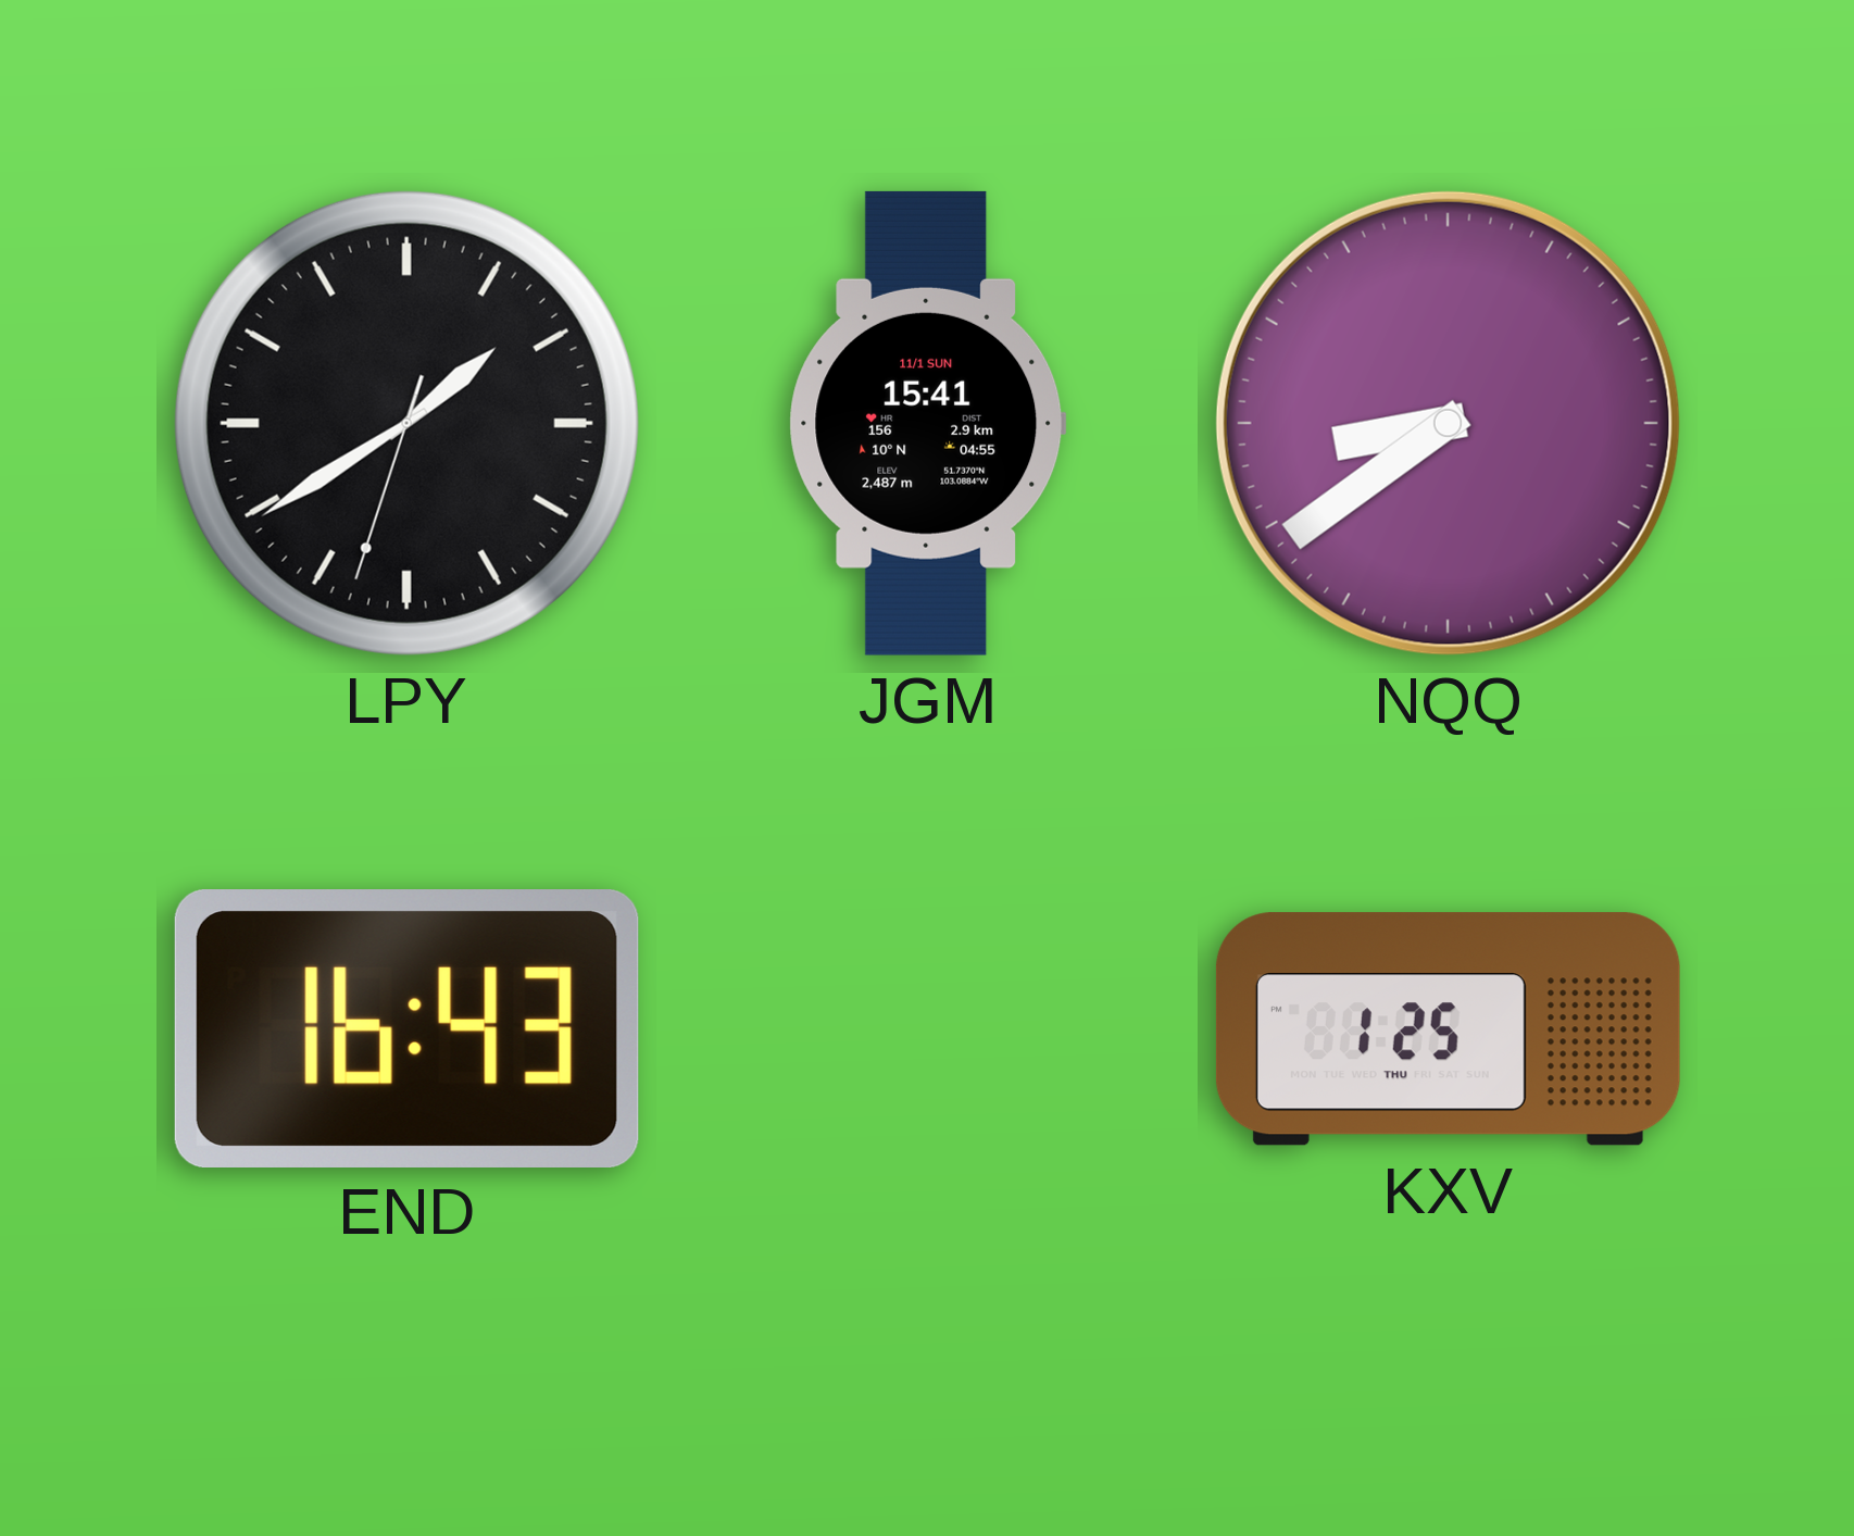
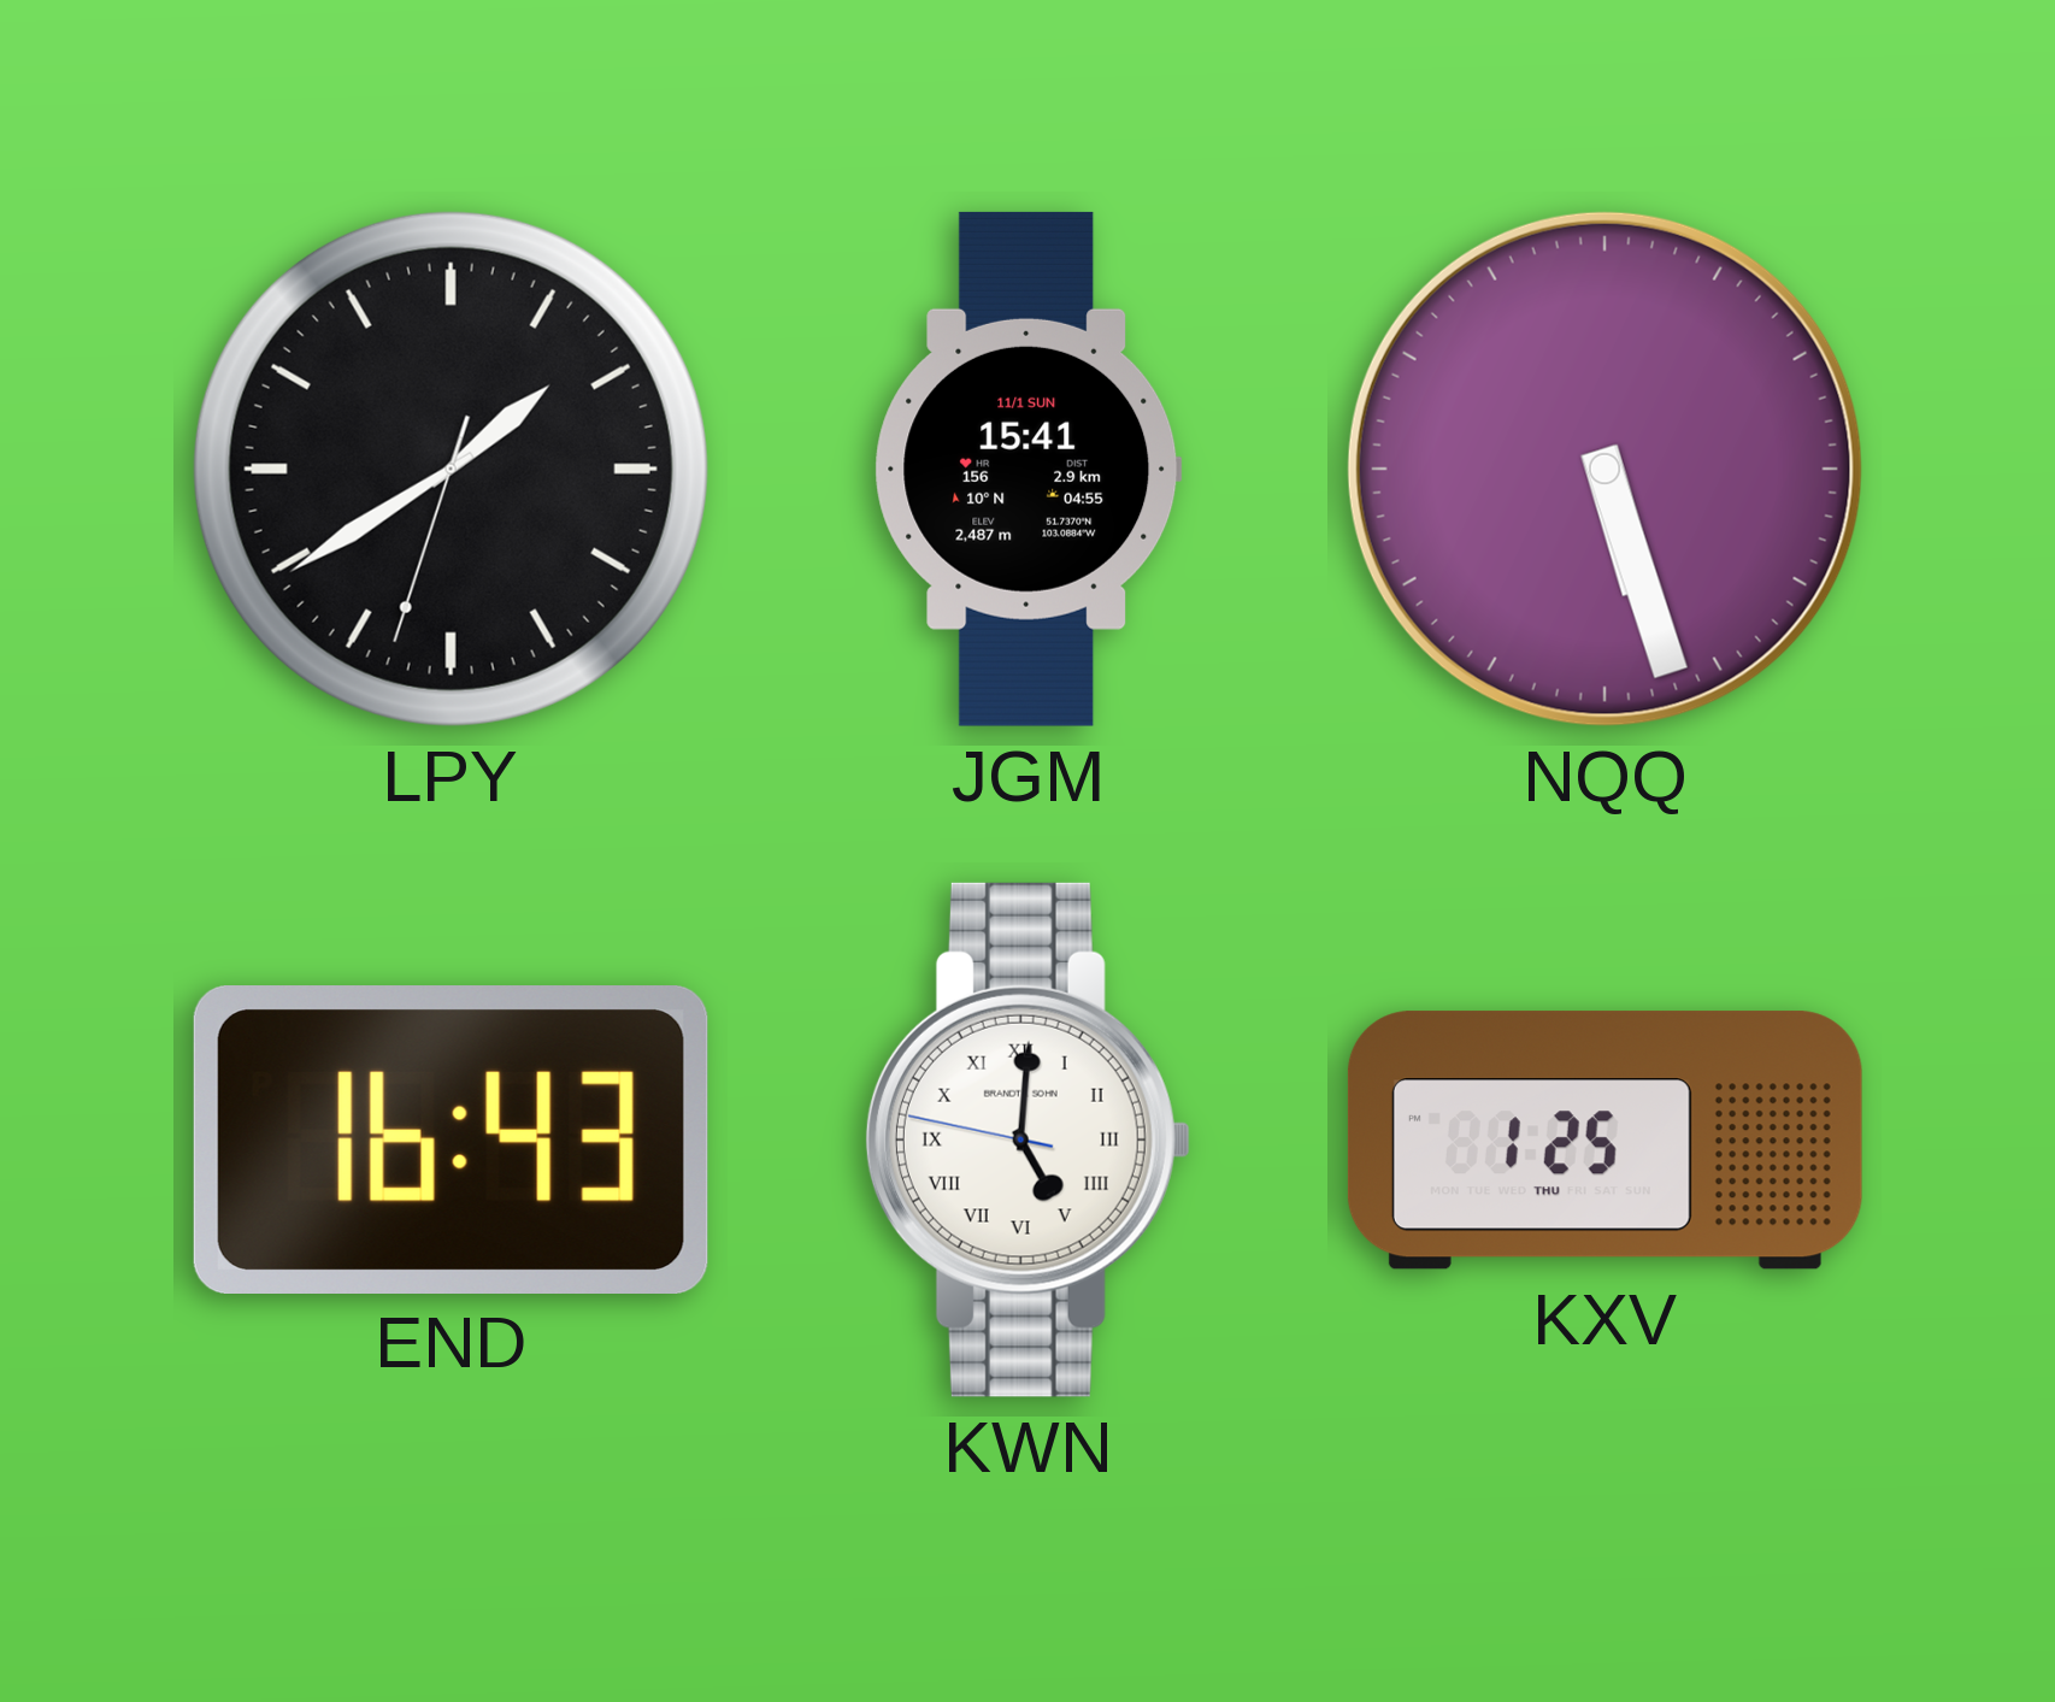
NQQ: 8:39 -> 5:27
KWN: none -> 5:00
